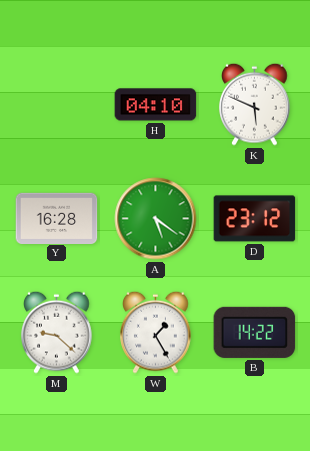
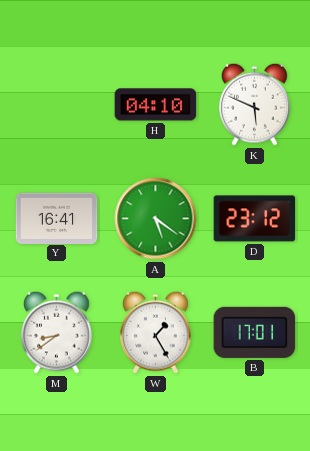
Y: 16:28 -> 16:41
M: 9:22 -> 8:39
B: 14:22 -> 17:01
